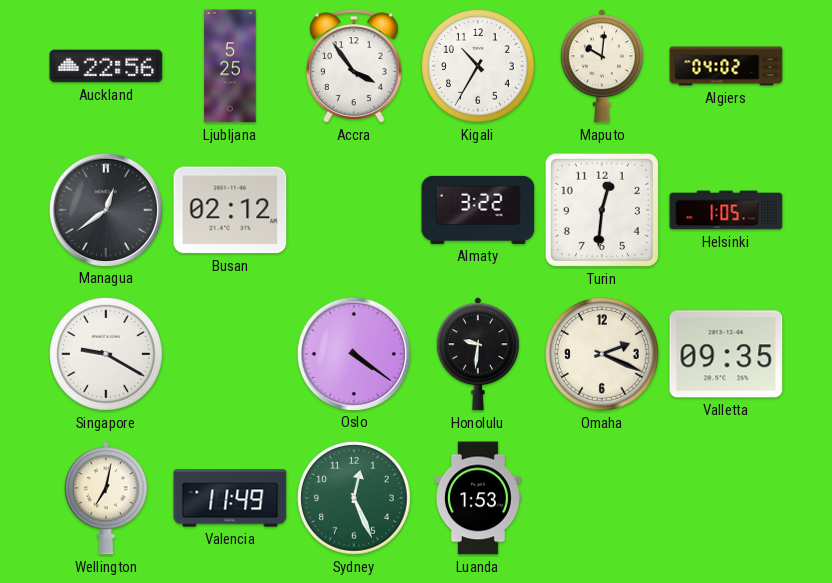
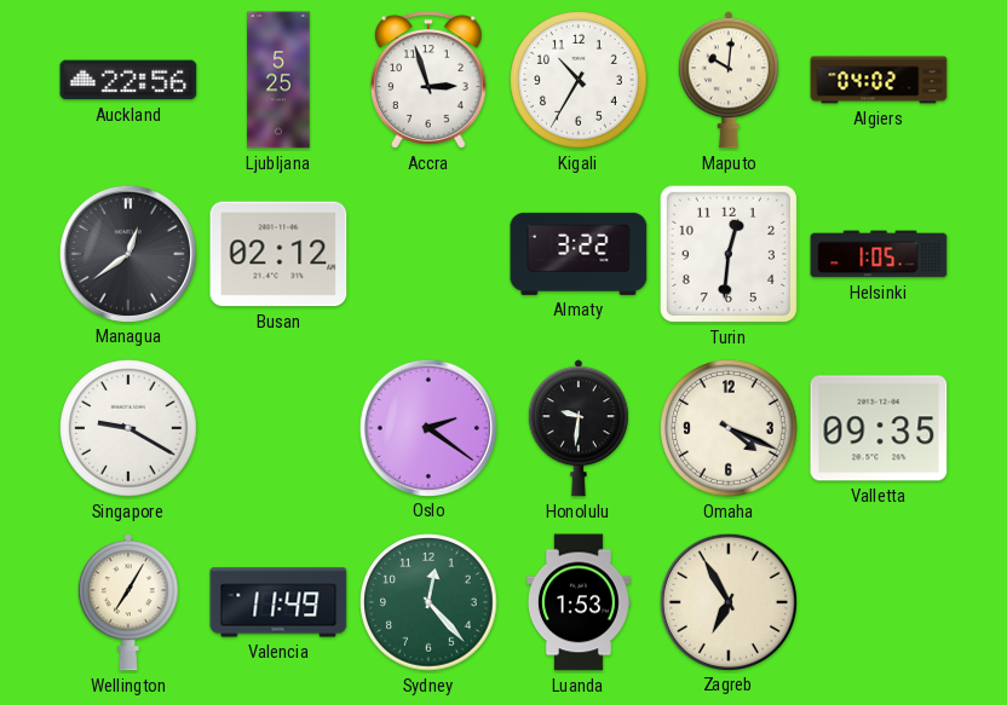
Accra: 3:54 -> 2:57
Oslo: 4:21 -> 2:21
Omaha: 2:19 -> 4:19
Wellington: 7:02 -> 7:05
Sydney: 12:26 -> 12:23
Zagreb: none -> 6:55
